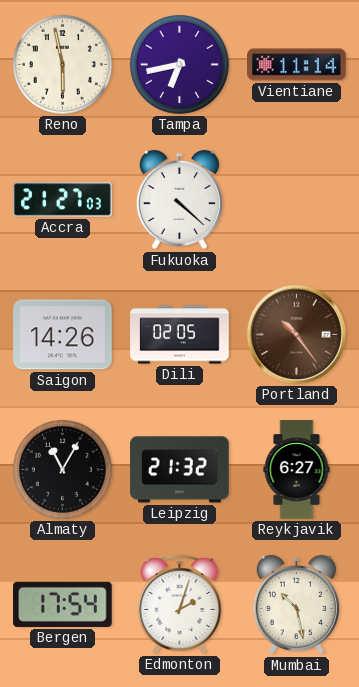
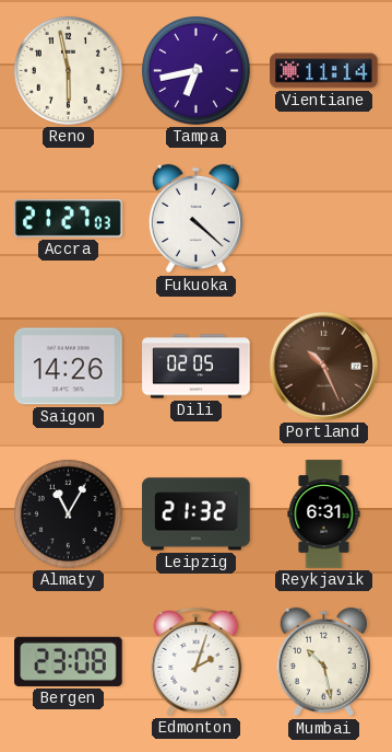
Portland: 10:24 -> 10:26
Reykjavik: 6:27 -> 6:31
Bergen: 17:54 -> 23:08
